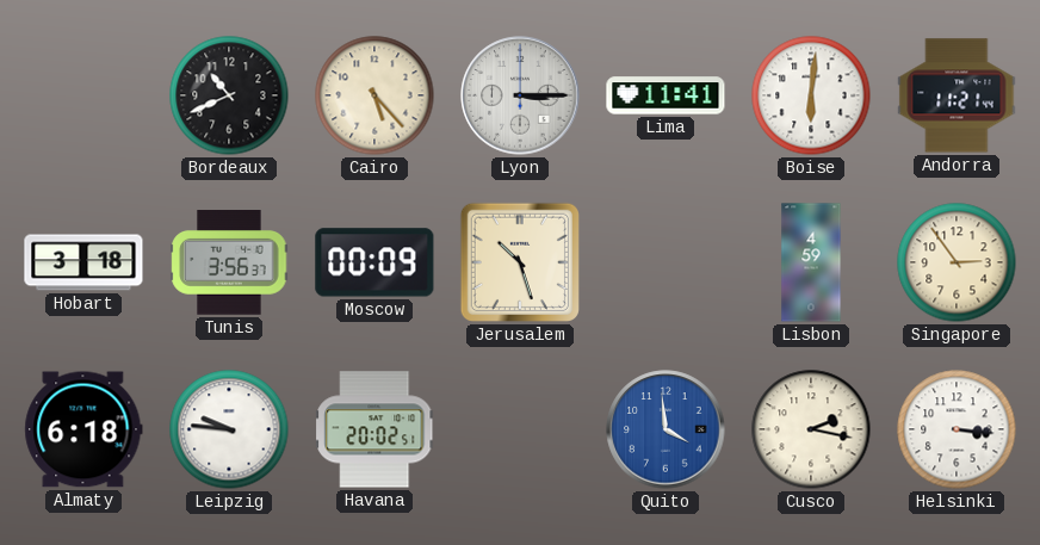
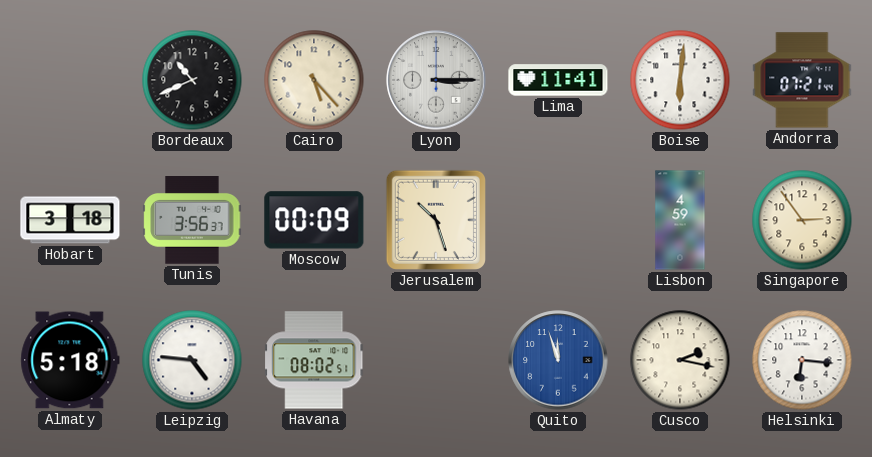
Andorra: 11:21 -> 07:21
Almaty: 6:18 -> 5:18
Leipzig: 9:46 -> 4:46
Havana: 20:02 -> 08:02
Quito: 3:59 -> 11:57
Helsinki: 3:16 -> 6:16
